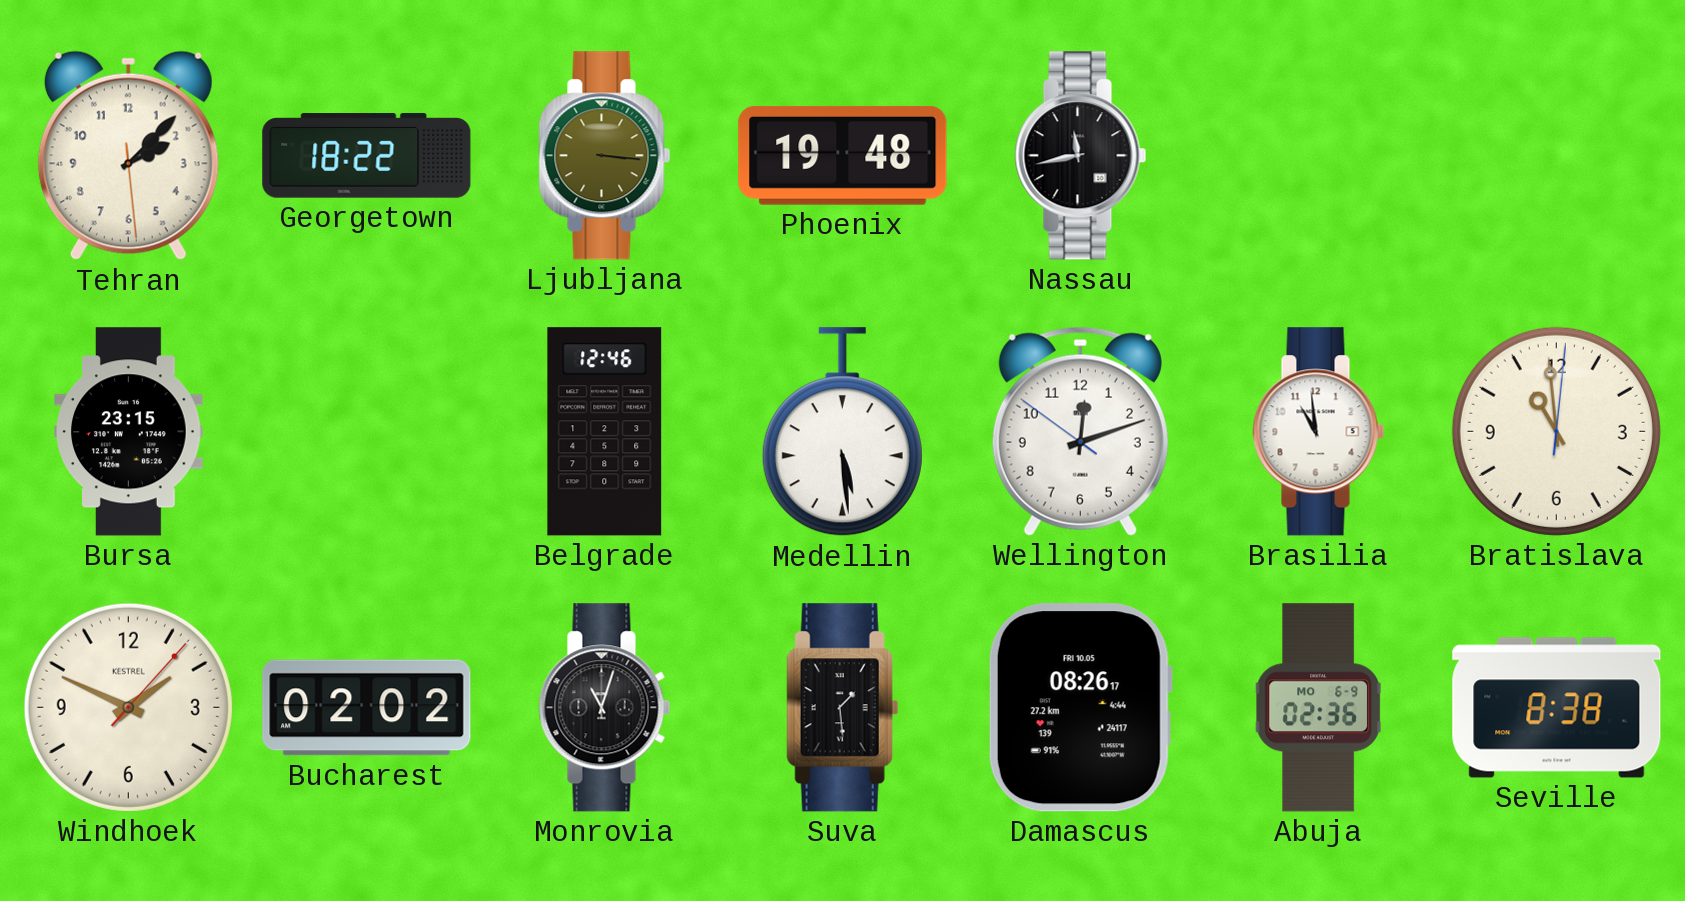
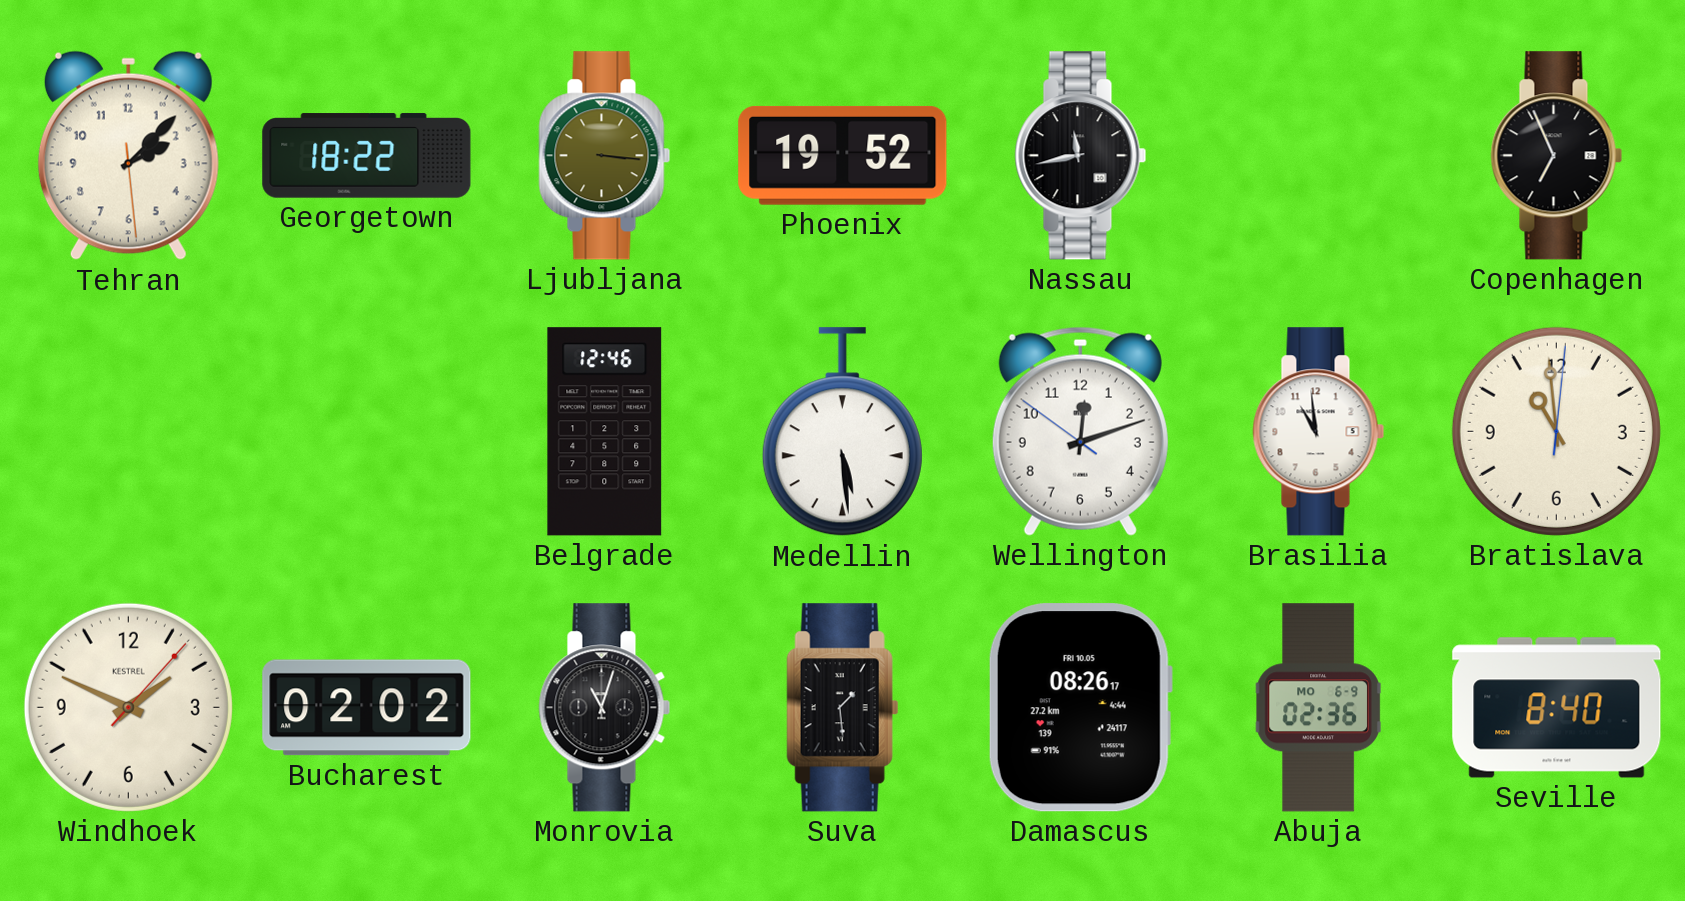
Phoenix: 19:48 -> 19:52
Copenhagen: none -> 6:56
Bursa: 23:15 -> none
Seville: 8:38 -> 8:40
